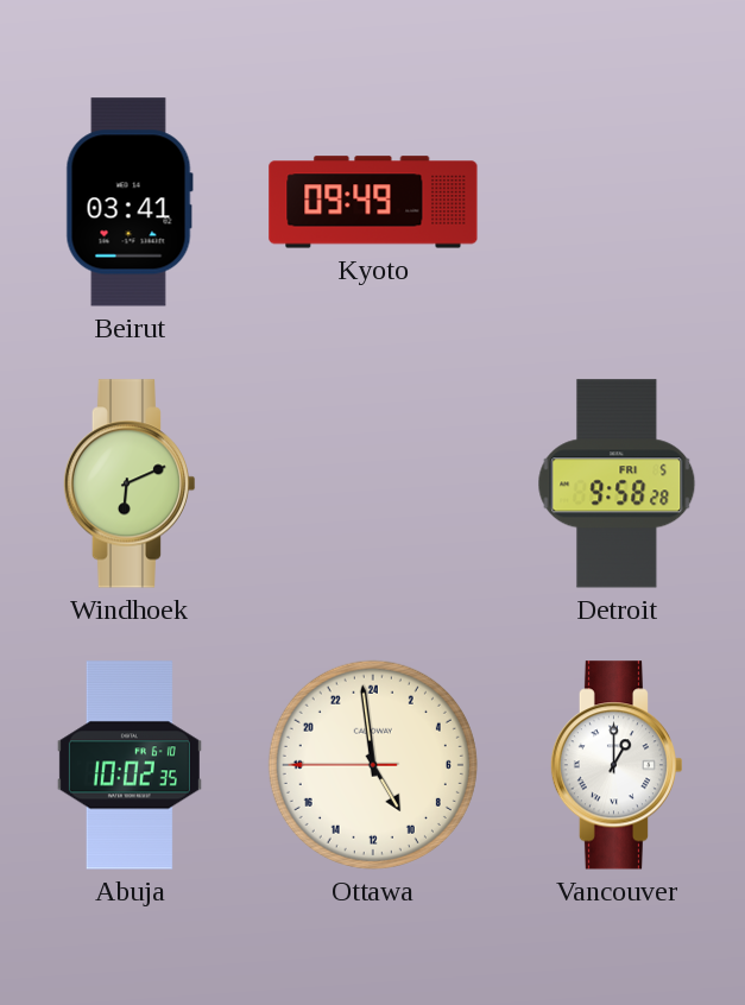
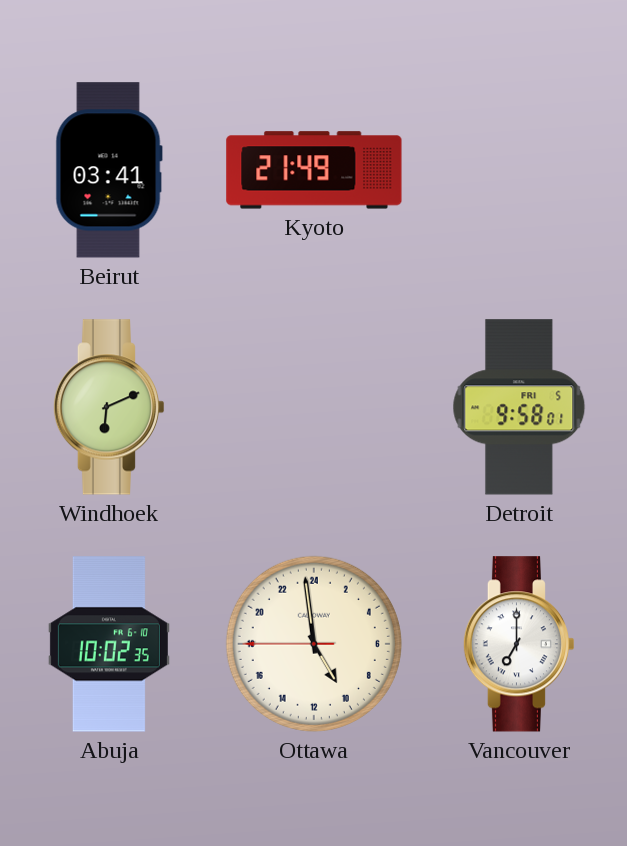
Kyoto: 09:49 -> 21:49
Detroit: 9:58:28 -> 9:58:01
Vancouver: 1:00 -> 7:00
